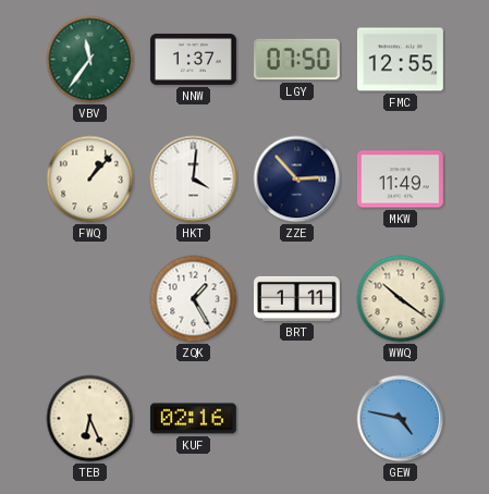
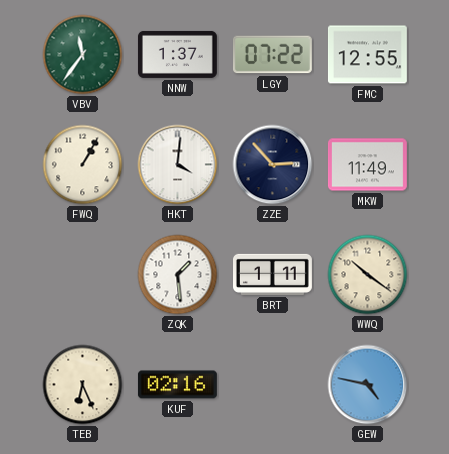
LGY: 07:50 -> 07:22
FWQ: 1:07 -> 1:05
ZQK: 1:25 -> 1:29
